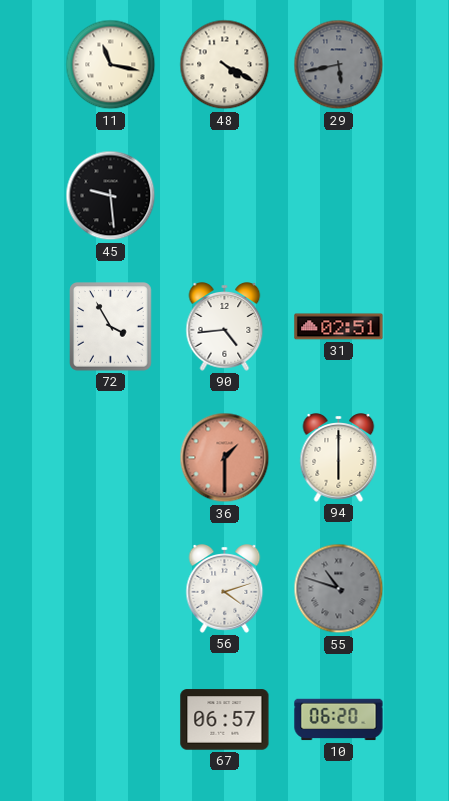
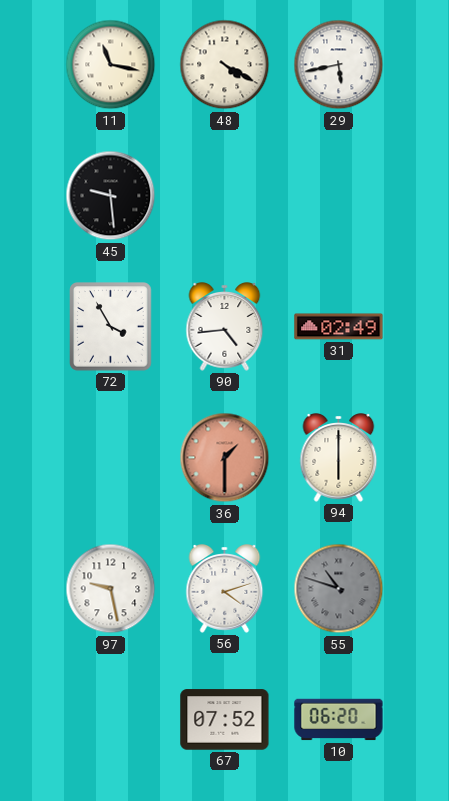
29 dial: grey -> white
31: 02:51 -> 02:49
97: none -> 9:28
67: 06:57 -> 07:52
